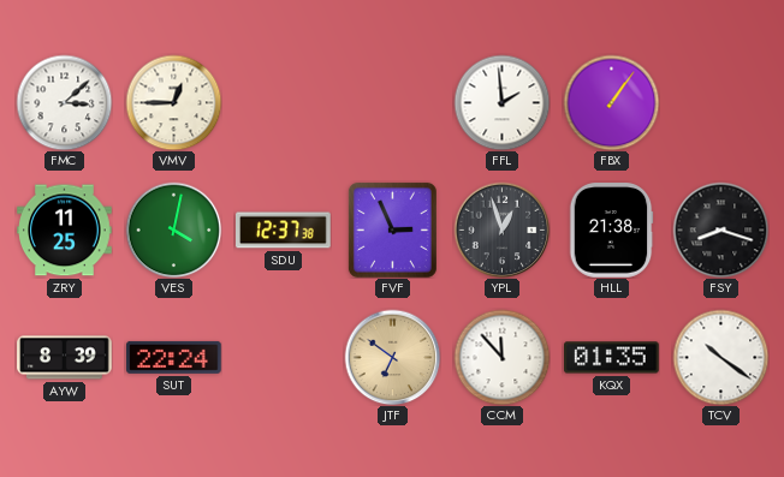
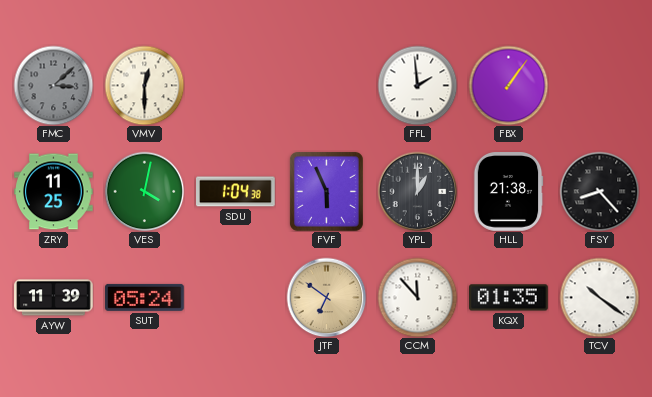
FMC dial: white -> grey
VMV: 12:45 -> 12:30
SDU: 12:37 -> 1:04
FVF: 2:56 -> 5:56
YPL: 12:57 -> 1:00
FSY: 8:18 -> 8:23
AYW: 8:39 -> 11:39
SUT: 22:24 -> 05:24
